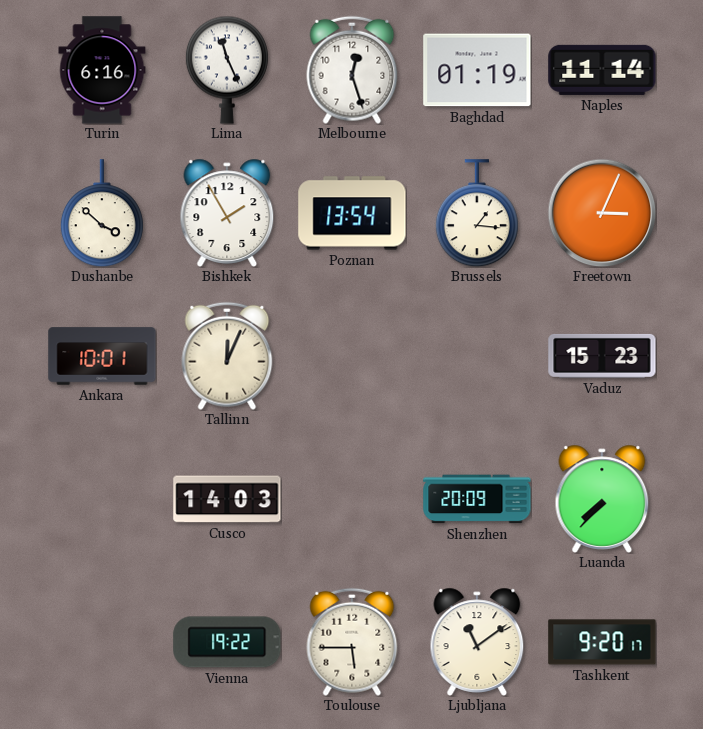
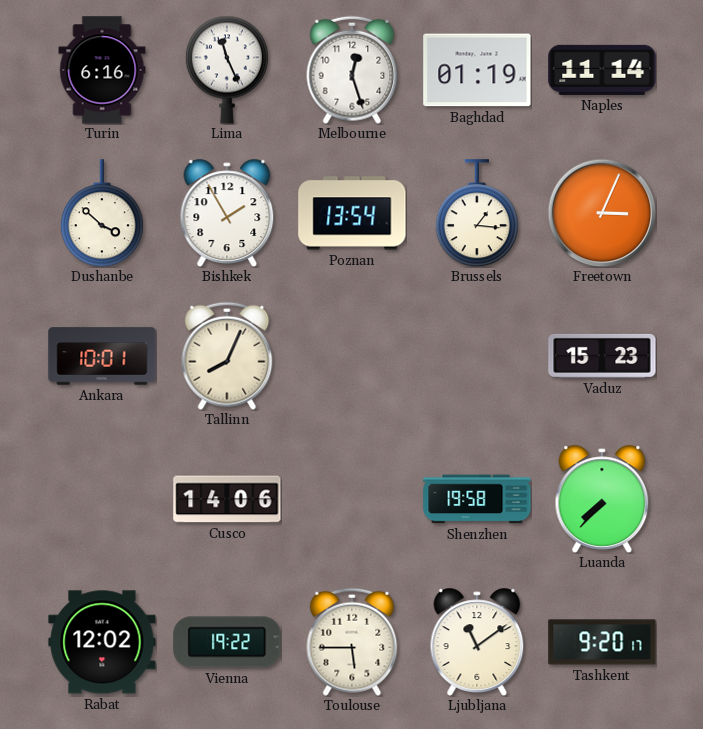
Tallinn: 12:04 -> 8:04
Cusco: 14:03 -> 14:06
Shenzhen: 20:09 -> 19:58
Rabat: none -> 12:02
